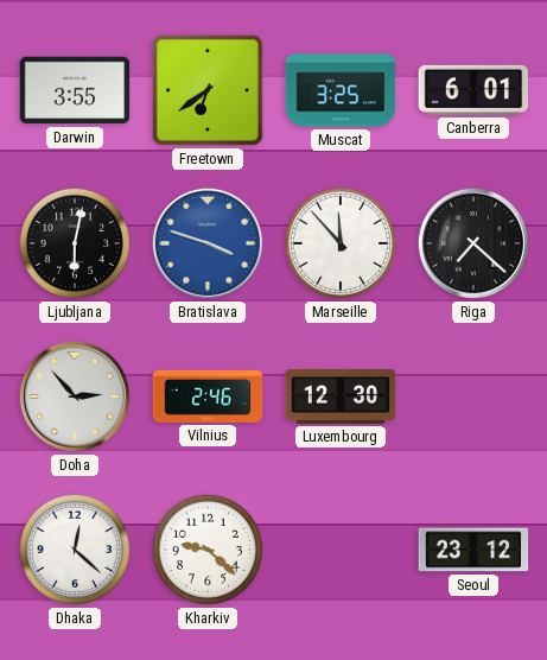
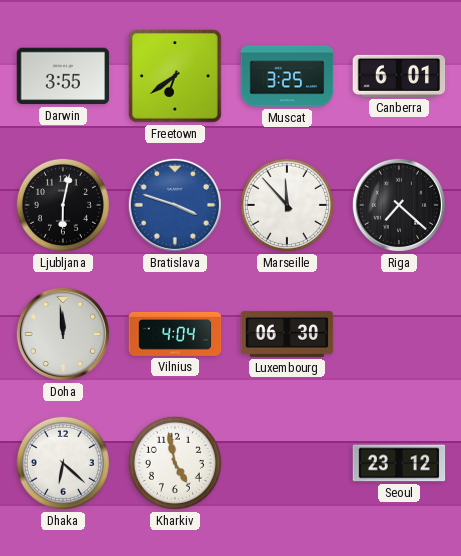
Doha: 2:53 -> 11:59
Vilnius: 2:46 -> 4:04
Luxembourg: 12:30 -> 06:30
Dhaka: 12:22 -> 6:22
Kharkiv: 9:22 -> 4:58
